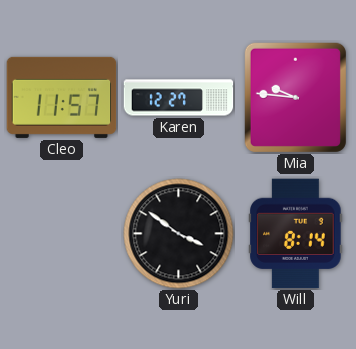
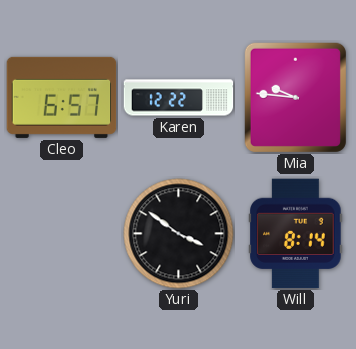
Cleo: 11:57 -> 6:57
Karen: 12:27 -> 12:22
